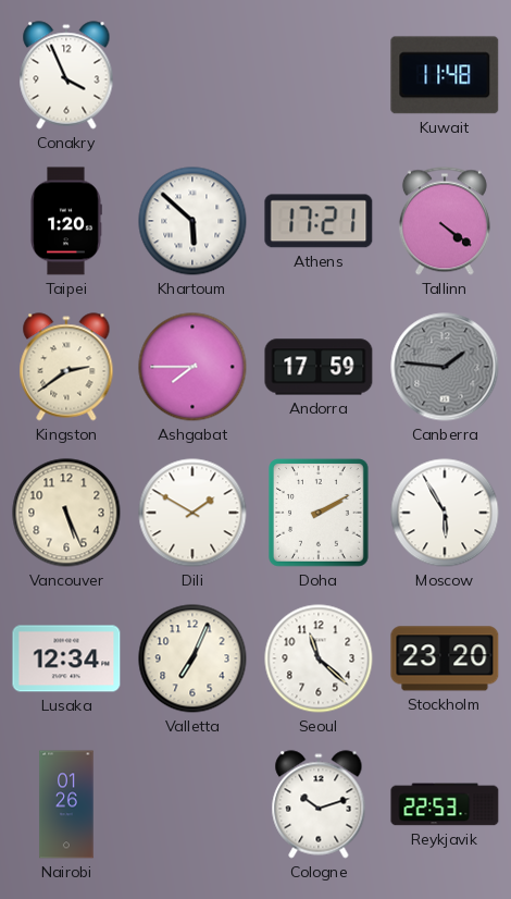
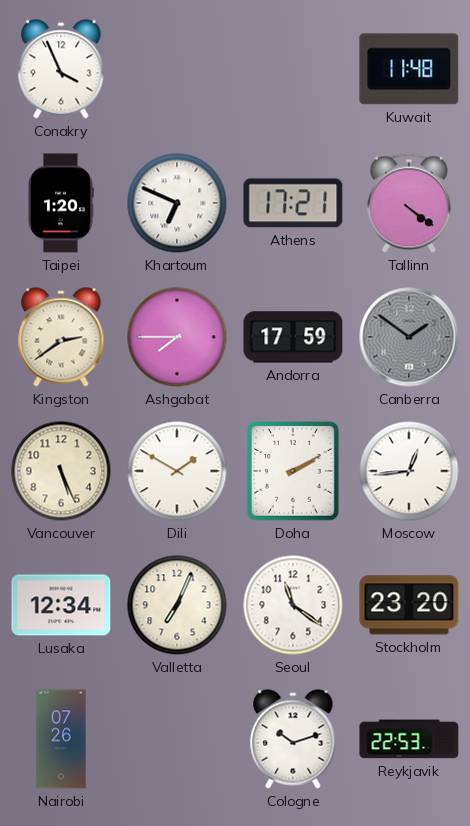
Khartoum: 5:52 -> 6:49
Canberra: 1:46 -> 1:51
Moscow: 5:55 -> 12:44
Seoul: 11:22 -> 11:21
Nairobi: 01:26 -> 07:26
